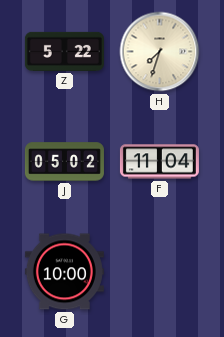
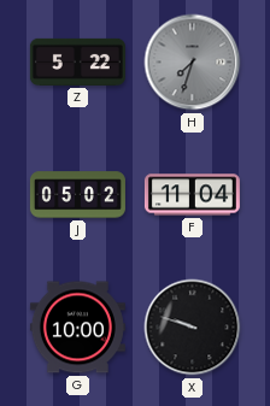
H dial: cream -> grey
X: none -> 9:48
